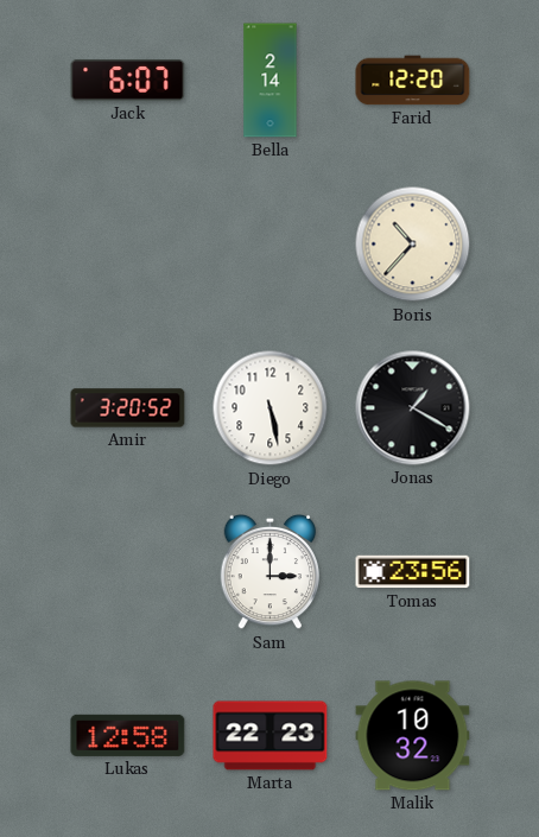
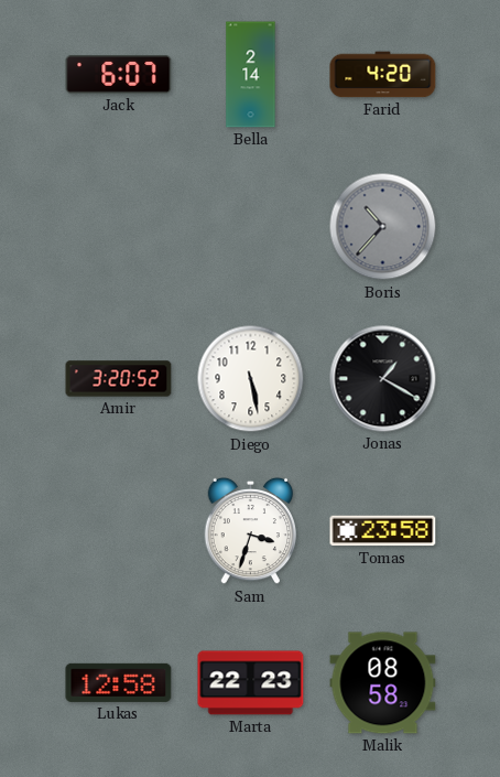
Farid: 12:20 -> 4:20
Boris dial: cream -> grey
Sam: 3:00 -> 3:33
Tomas: 23:56 -> 23:58
Malik: 10:32 -> 08:58
